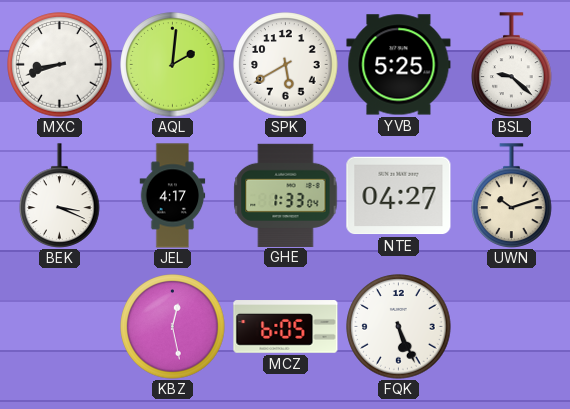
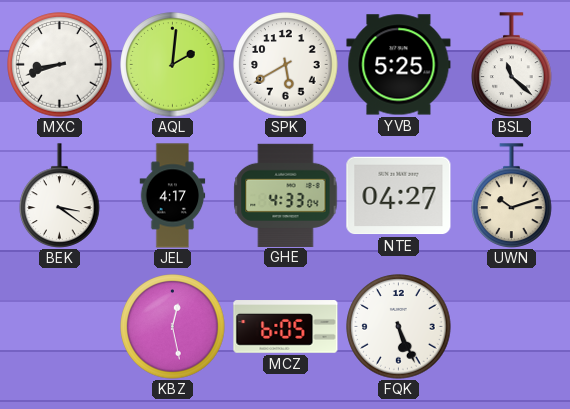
BSL: 9:22 -> 11:22
BEK: 3:19 -> 3:21
GHE: 1:33 -> 4:33
